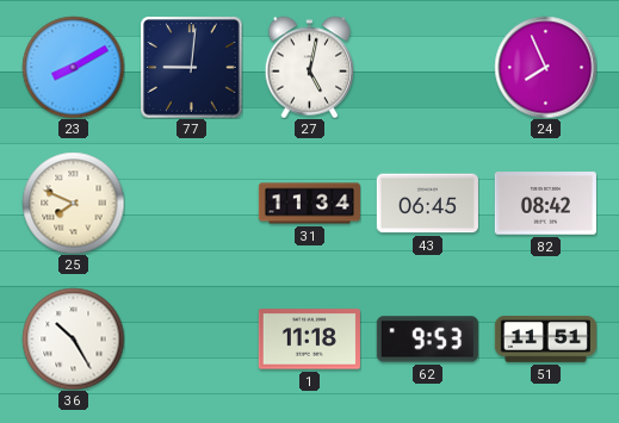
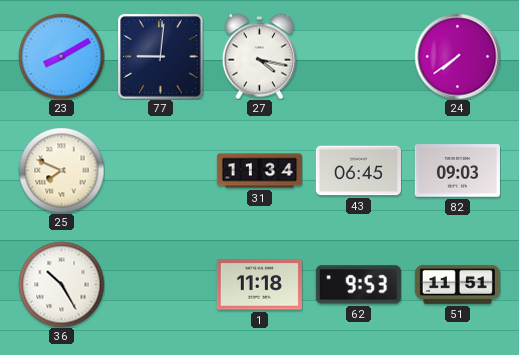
27: 5:02 -> 4:17
24: 7:56 -> 7:39
82: 08:42 -> 09:03
